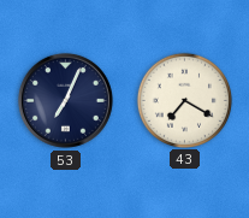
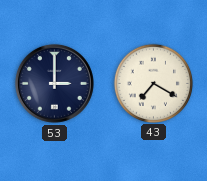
53: 7:04 -> 3:00
